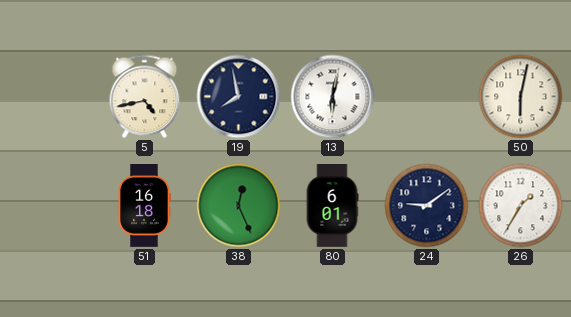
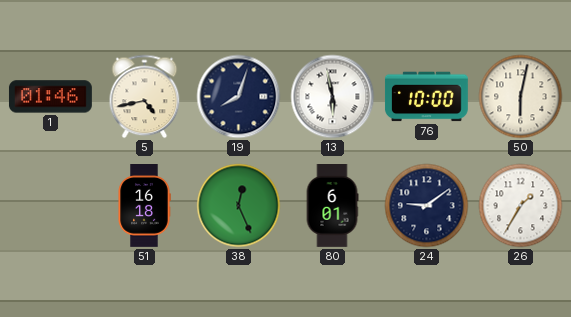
1: none -> 01:46
19: 7:58 -> 8:03
13: 6:02 -> 5:58
76: none -> 10:00
